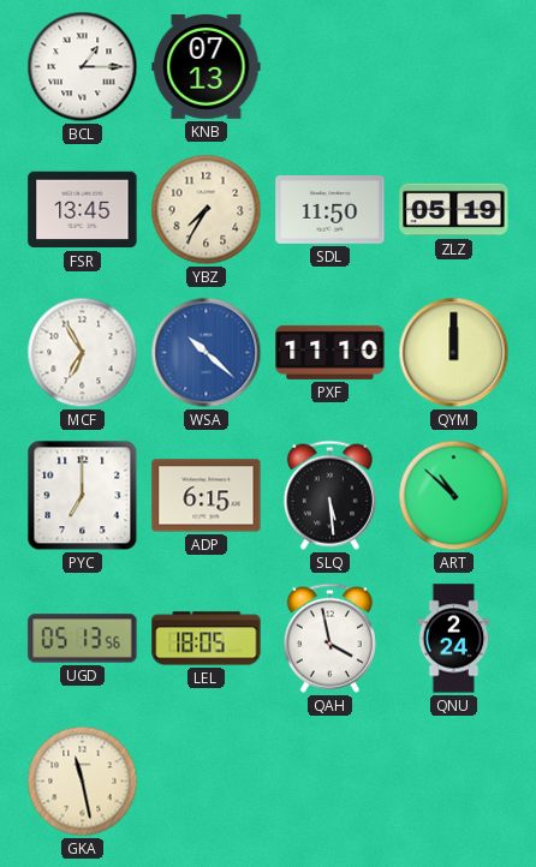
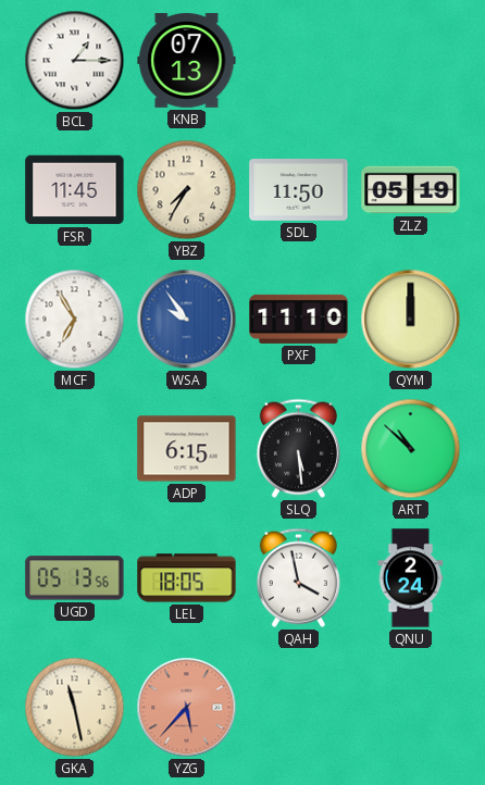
FSR: 13:45 -> 11:45
WSA: 10:22 -> 9:54
PYC: 7:00 -> none
YZG: none -> 5:37
